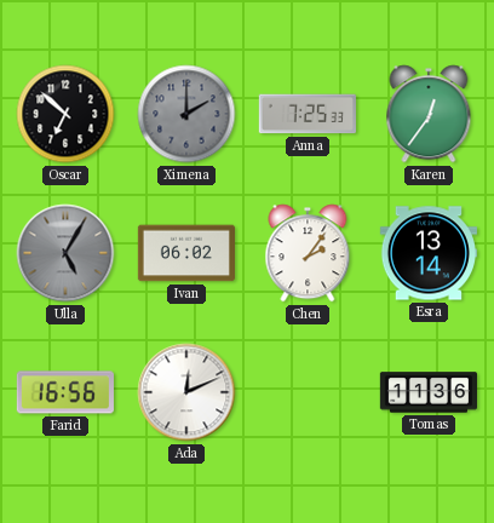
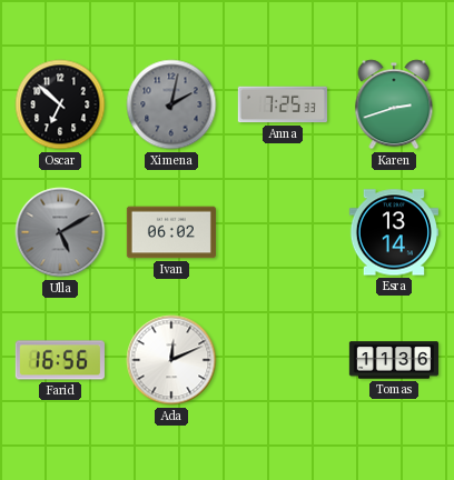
Ximena: 2:00 -> 2:02
Karen: 12:36 -> 2:42
Ulla: 5:05 -> 5:10
Chen: 2:06 -> none
